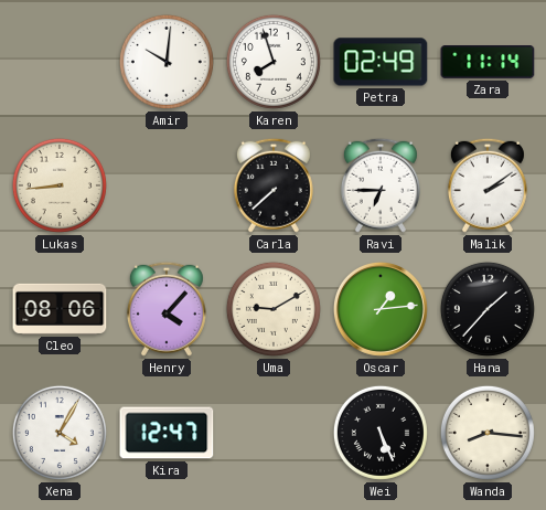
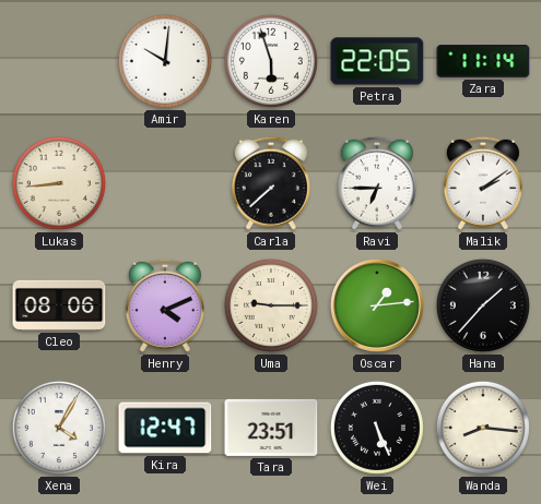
Karen: 7:57 -> 5:57
Petra: 02:49 -> 22:05
Henry: 4:07 -> 4:11
Uma: 9:10 -> 9:15
Tara: none -> 23:51
